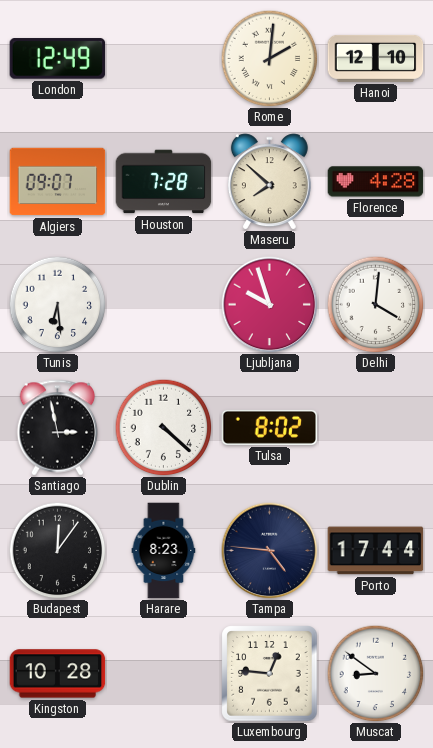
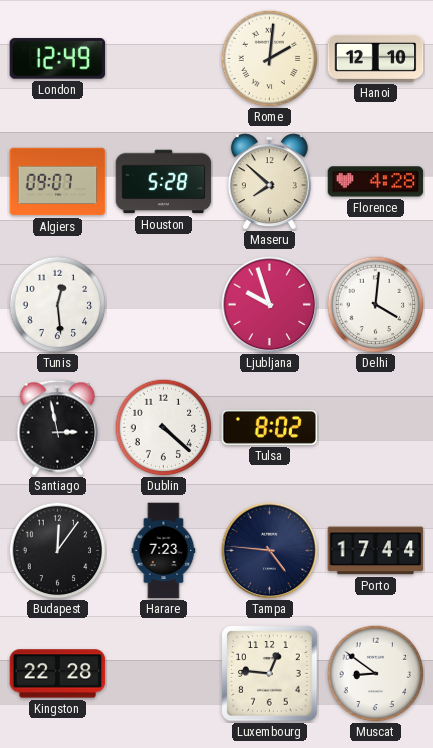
Houston: 7:28 -> 5:28
Tunis: 6:29 -> 12:29
Harare: 8:23 -> 7:23
Kingston: 10:28 -> 22:28
